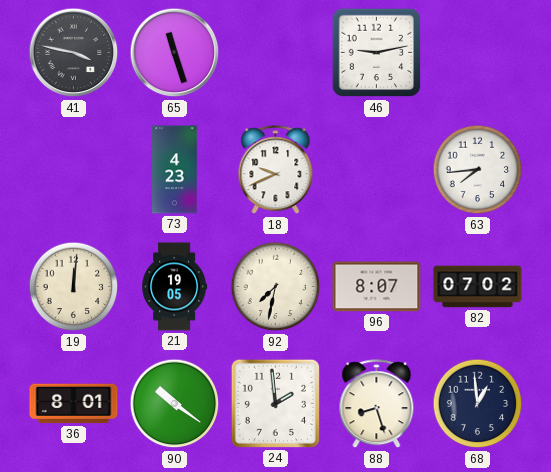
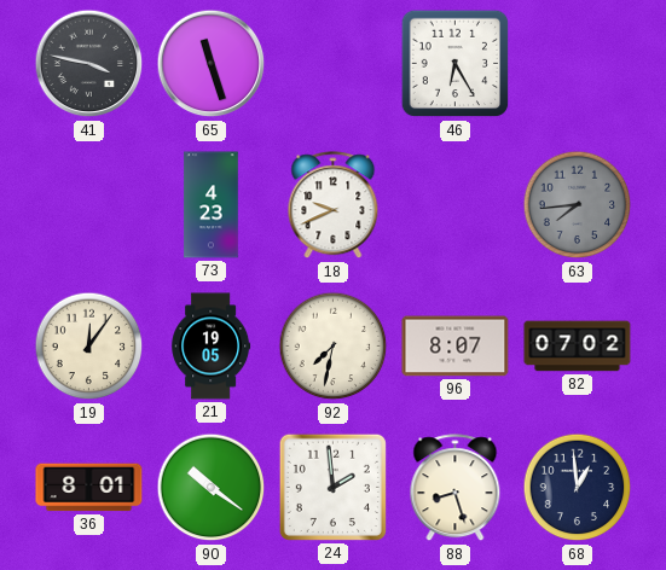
46: 9:13 -> 6:25
63 dial: white -> grey
19: 12:01 -> 12:06
